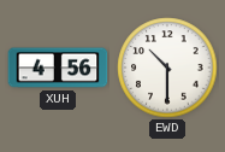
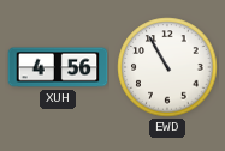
EWD: 10:30 -> 10:55
